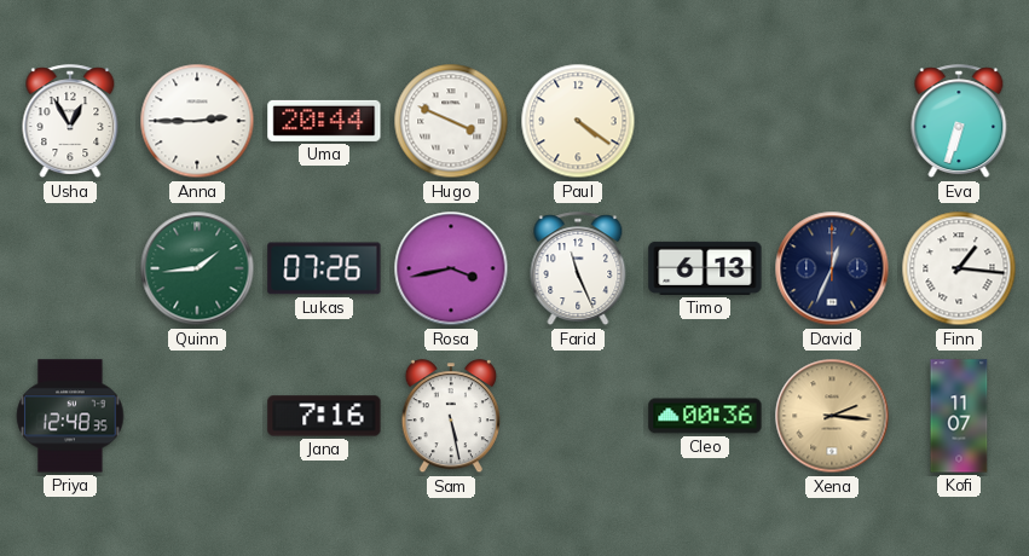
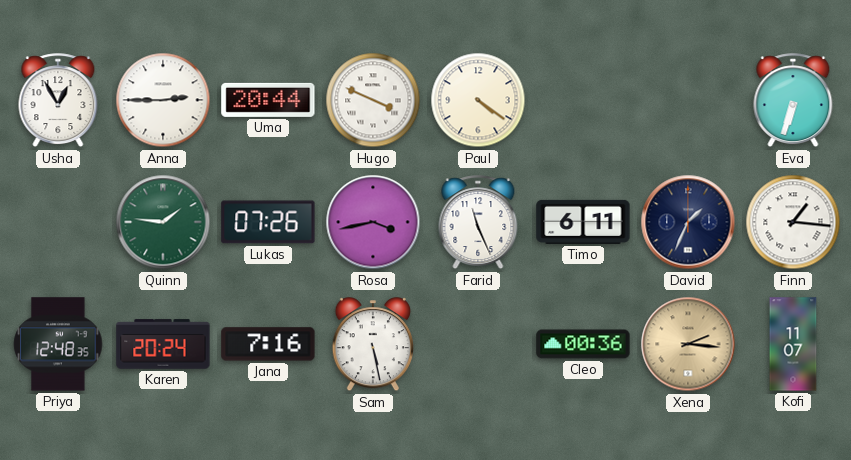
Quinn: 1:44 -> 1:46
Timo: 6:13 -> 6:11
David: 12:34 -> 1:34
Karen: none -> 20:24
